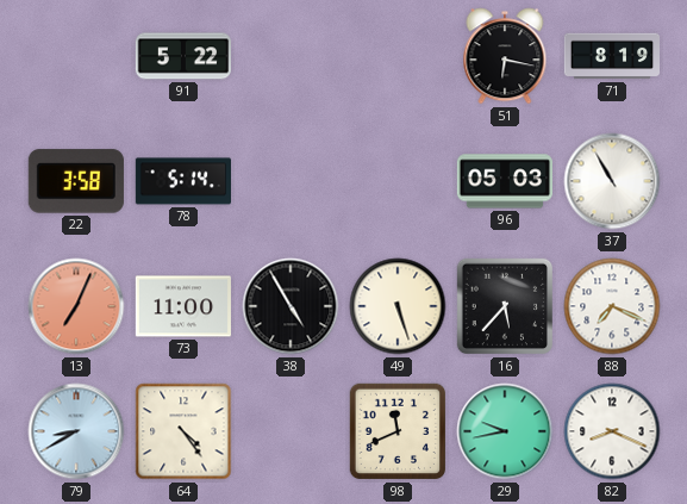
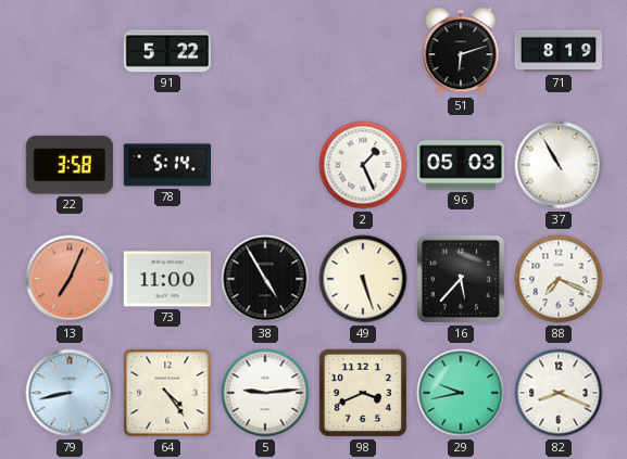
51: 6:17 -> 6:12
2: none -> 1:26
79: 8:40 -> 8:43
5: none -> 9:14
98: 11:41 -> 3:41
